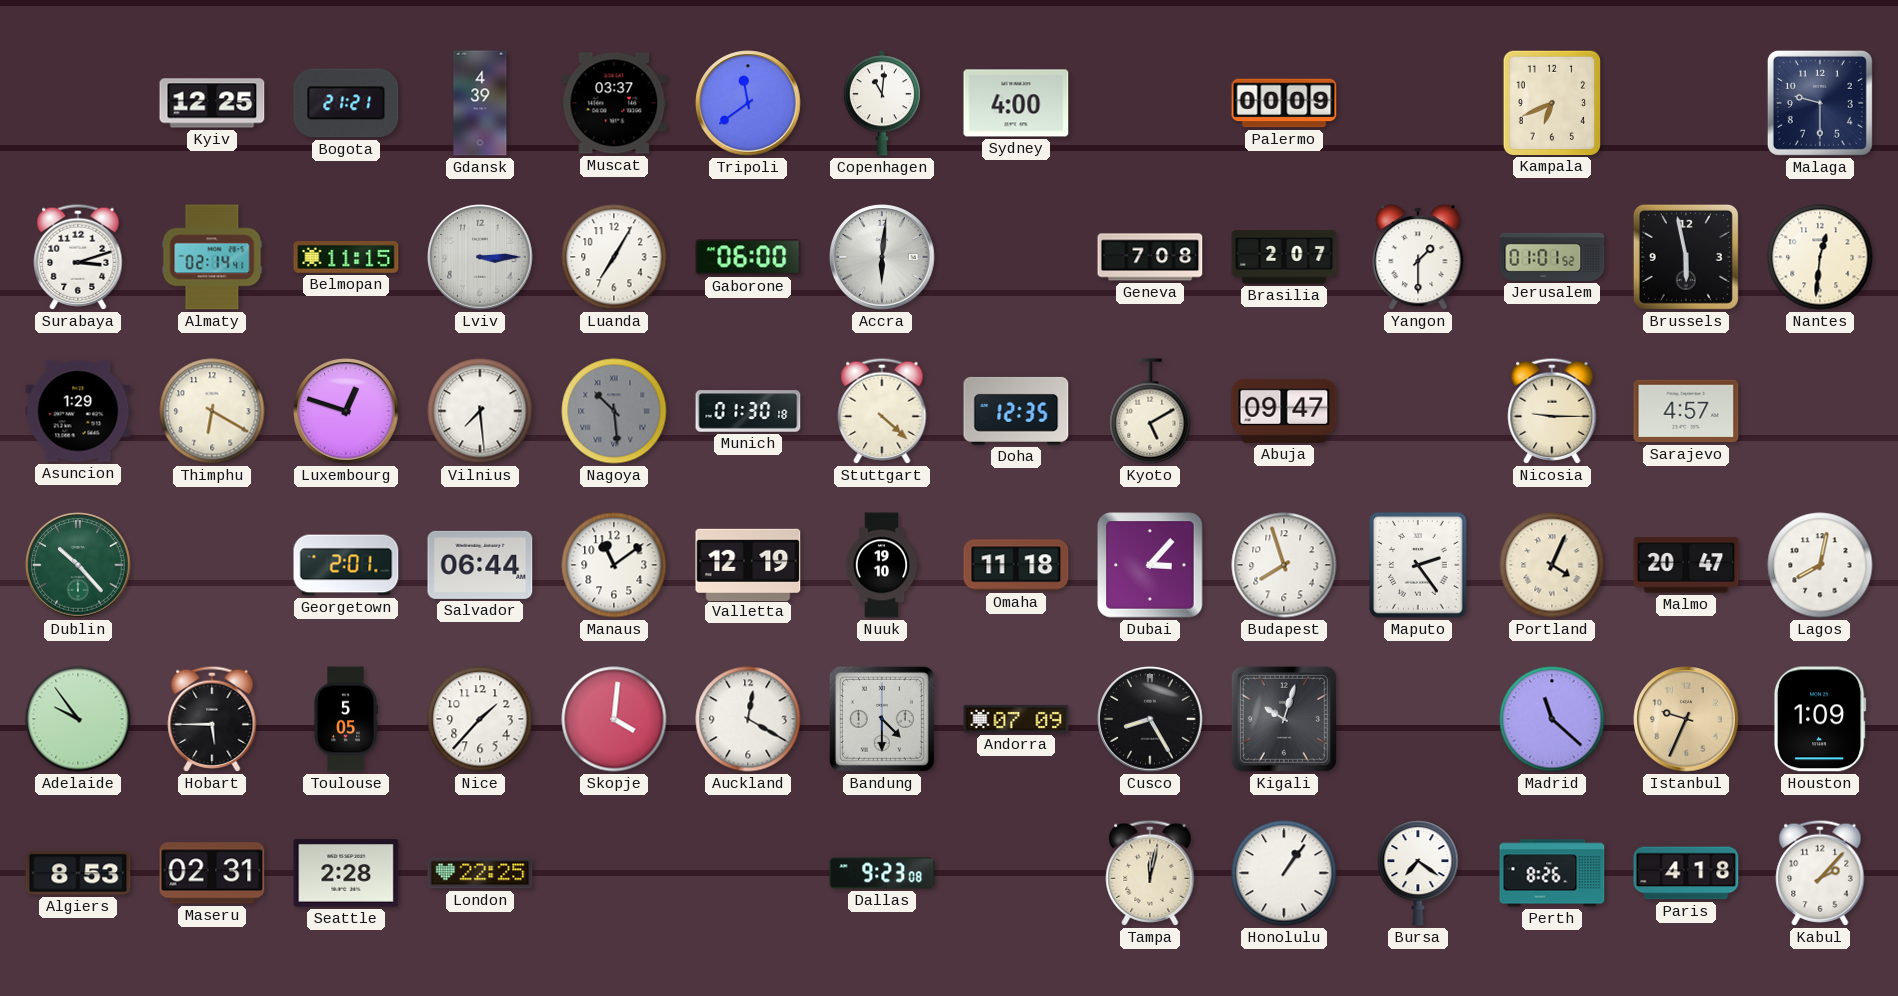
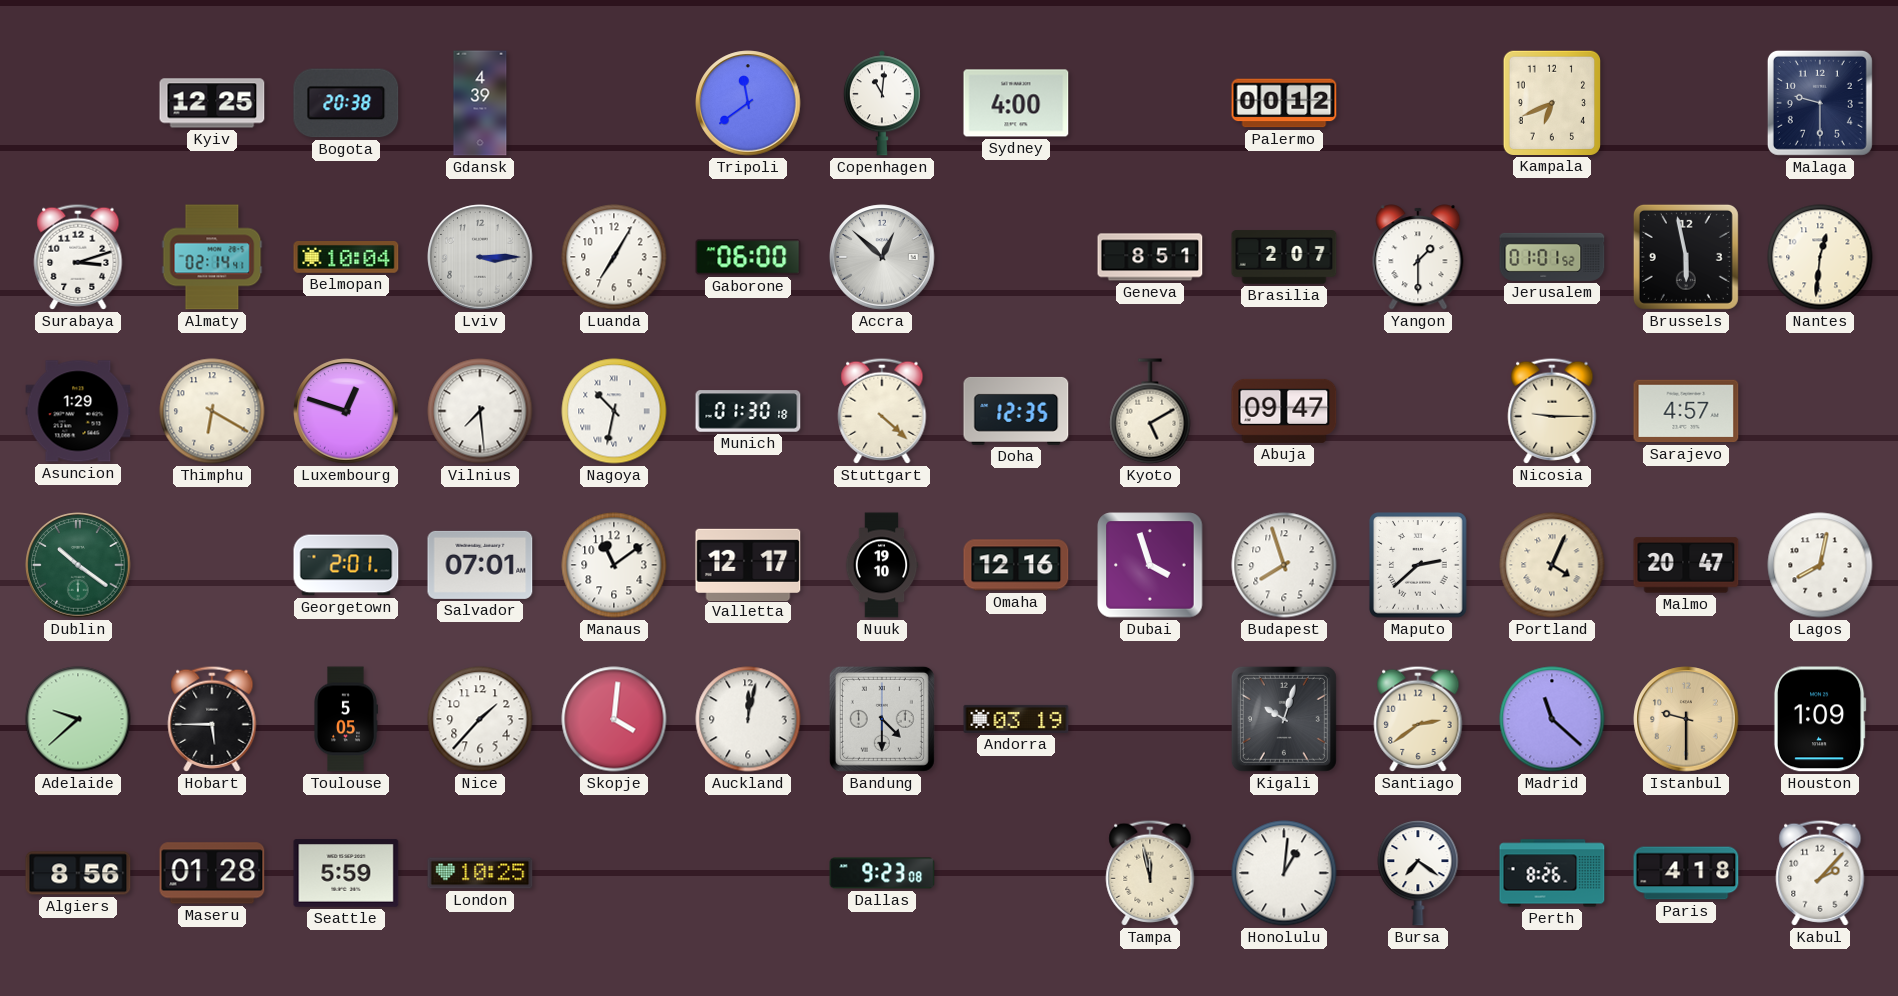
Bogota: 21:21 -> 20:38
Muscat: 03:37 -> none
Palermo: 00:09 -> 00:12
Belmopan: 11:15 -> 10:04
Accra: 6:01 -> 12:52
Geneva: 7:08 -> 8:51
Nagoya: 10:29 -> 10:32
Nagoya dial: grey -> white
Dublin: 10:23 -> 10:21
Salvador: 06:44 -> 07:01
Valletta: 12:19 -> 12:17
Omaha: 11:18 -> 12:16
Dubai: 3:07 -> 3:57
Maputo: 2:24 -> 2:38
Adelaide: 9:54 -> 9:38
Auckland: 12:20 -> 12:02
Andorra: 07:09 -> 03:19
Cusco: 8:25 -> none
Santiago: none -> 2:39
Istanbul: 9:34 -> 9:30
Algiers: 8:53 -> 8:56
Maseru: 02:31 -> 01:28
Seattle: 2:28 -> 5:59
London: 22:25 -> 10:25
Tampa: 12:02 -> 11:58
Honolulu: 1:06 -> 1:01
